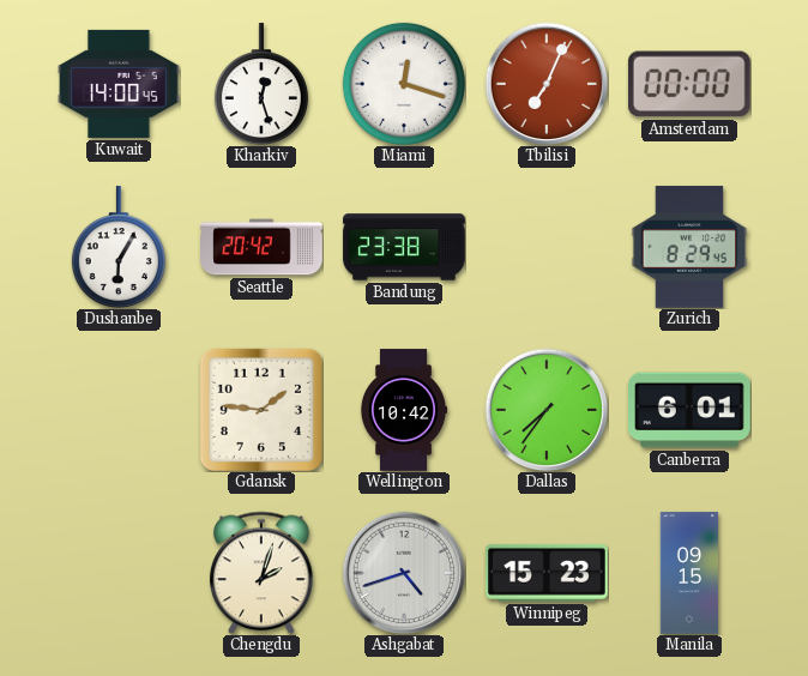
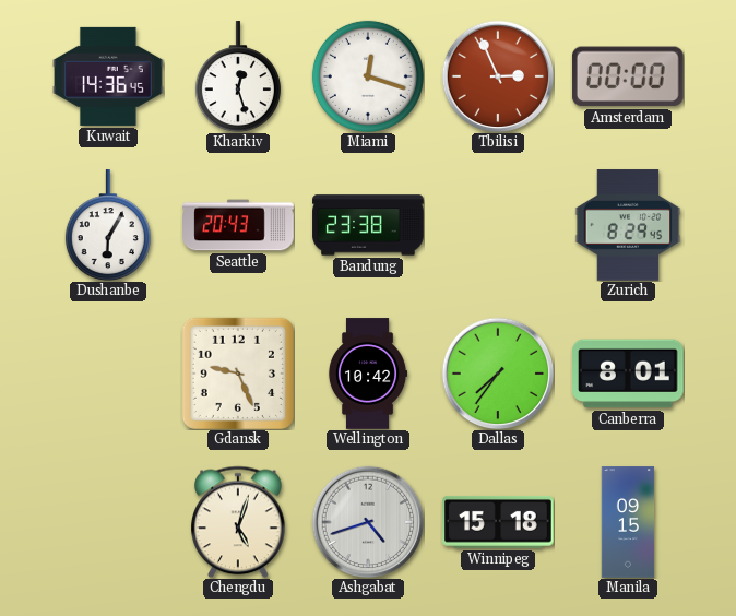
Kuwait: 14:00 -> 14:36
Tbilisi: 7:04 -> 2:56
Seattle: 20:42 -> 20:43
Gdansk: 1:46 -> 9:26
Canberra: 6:01 -> 8:01
Chengdu: 2:03 -> 5:03
Winnipeg: 15:23 -> 15:18
